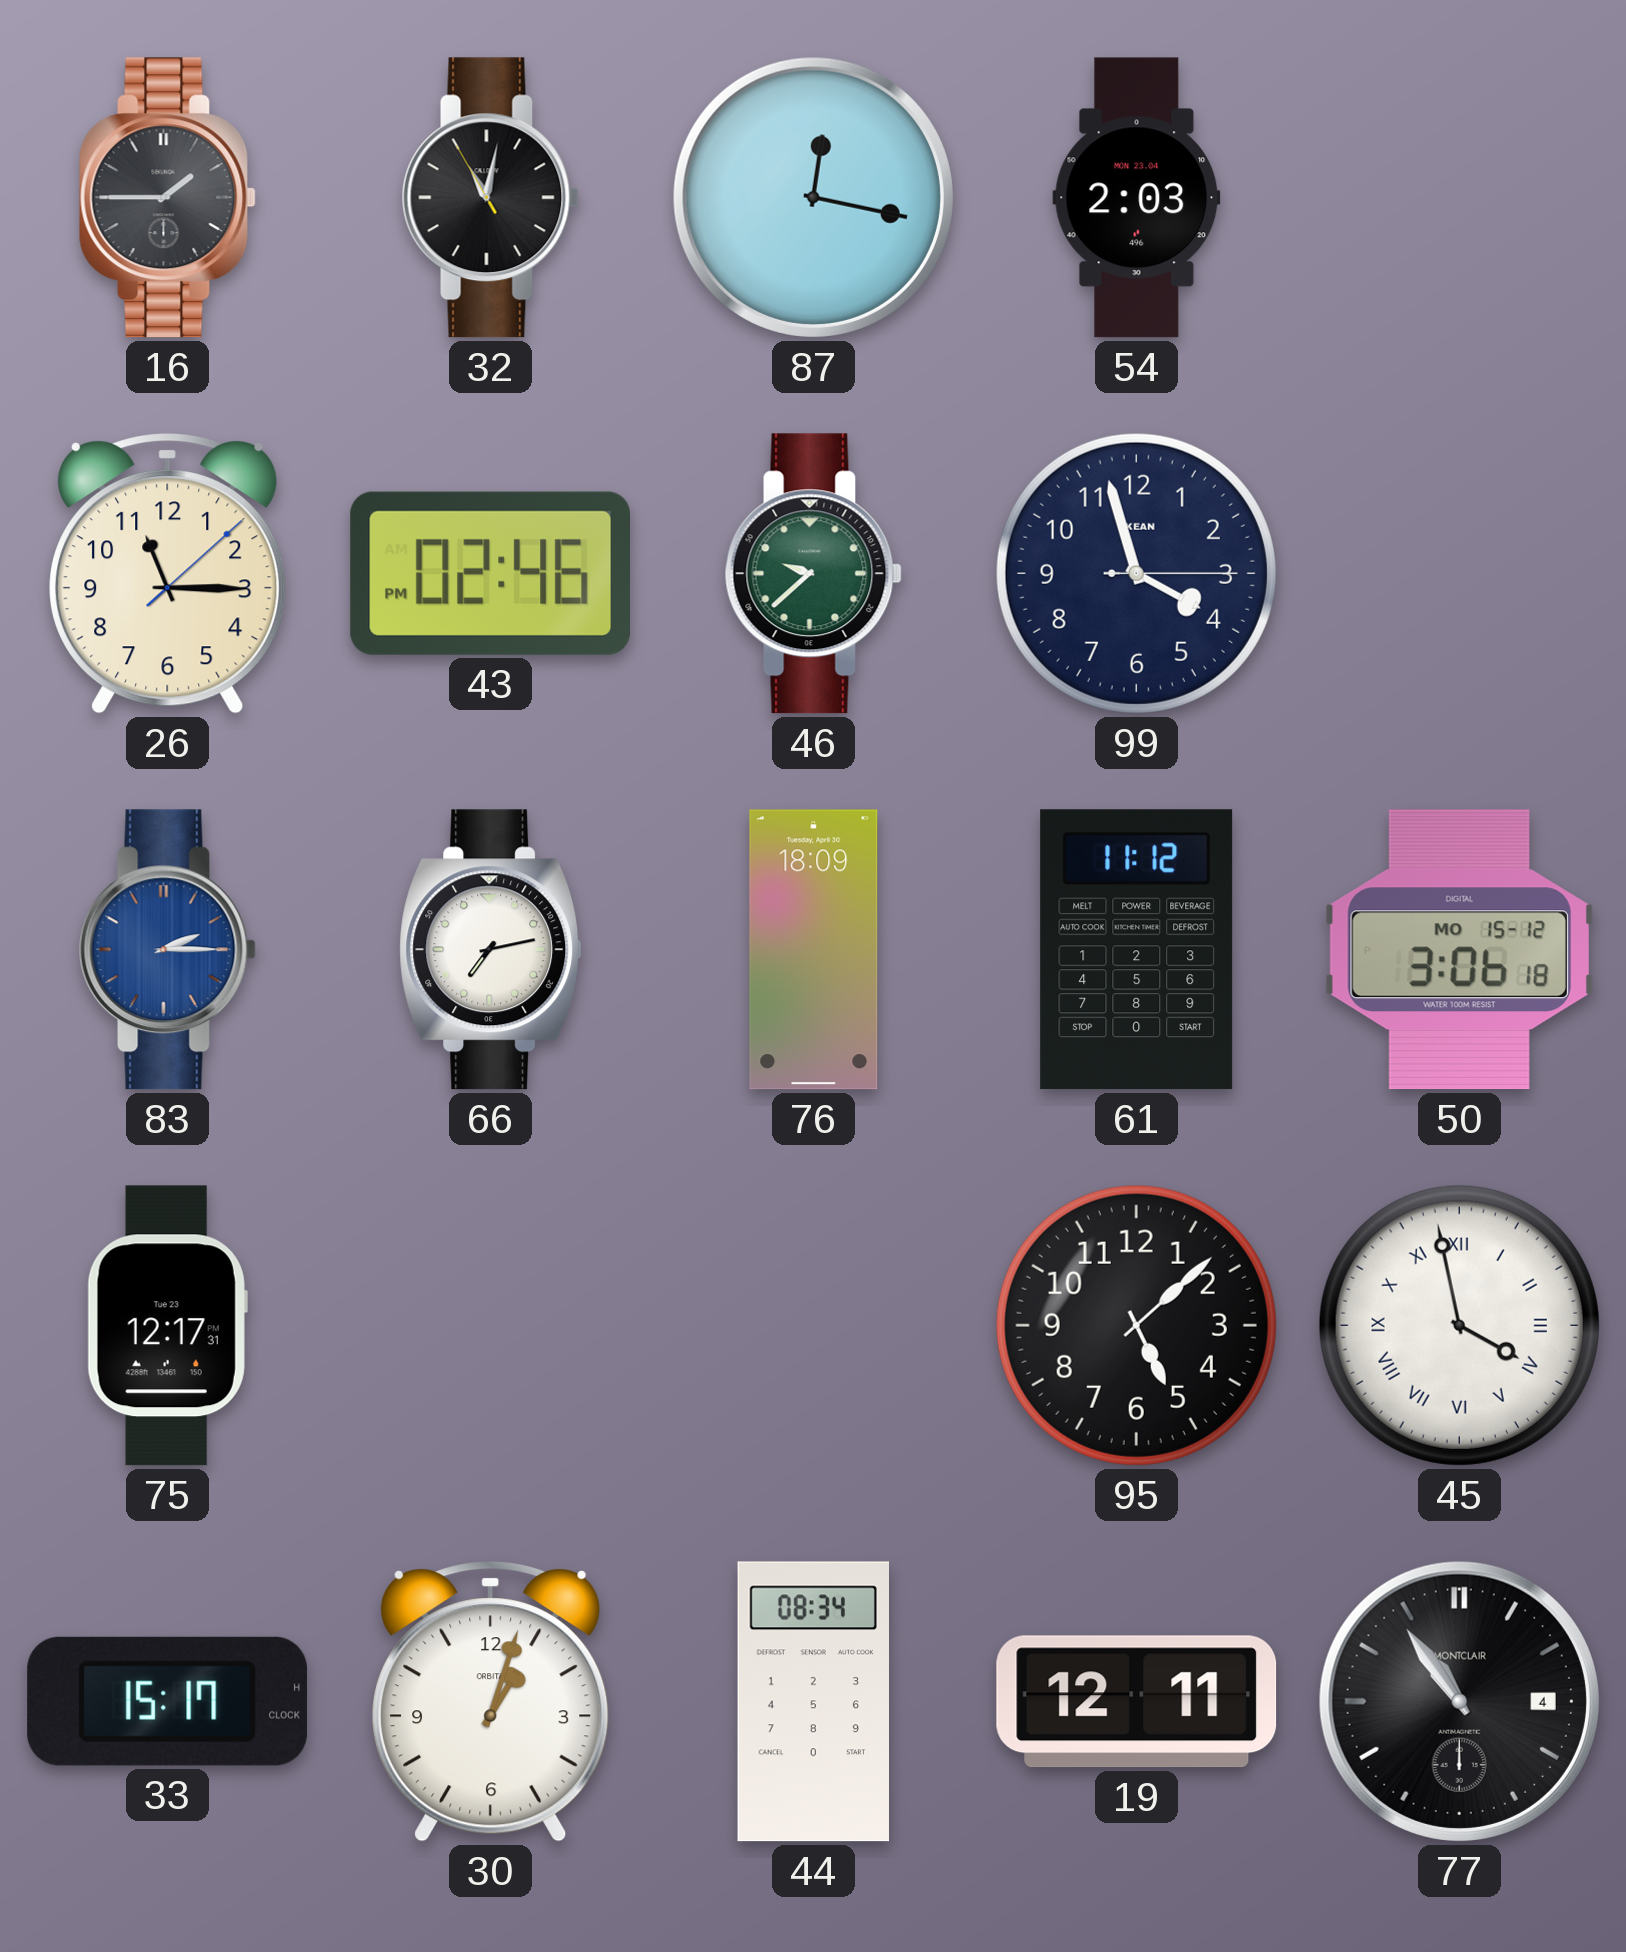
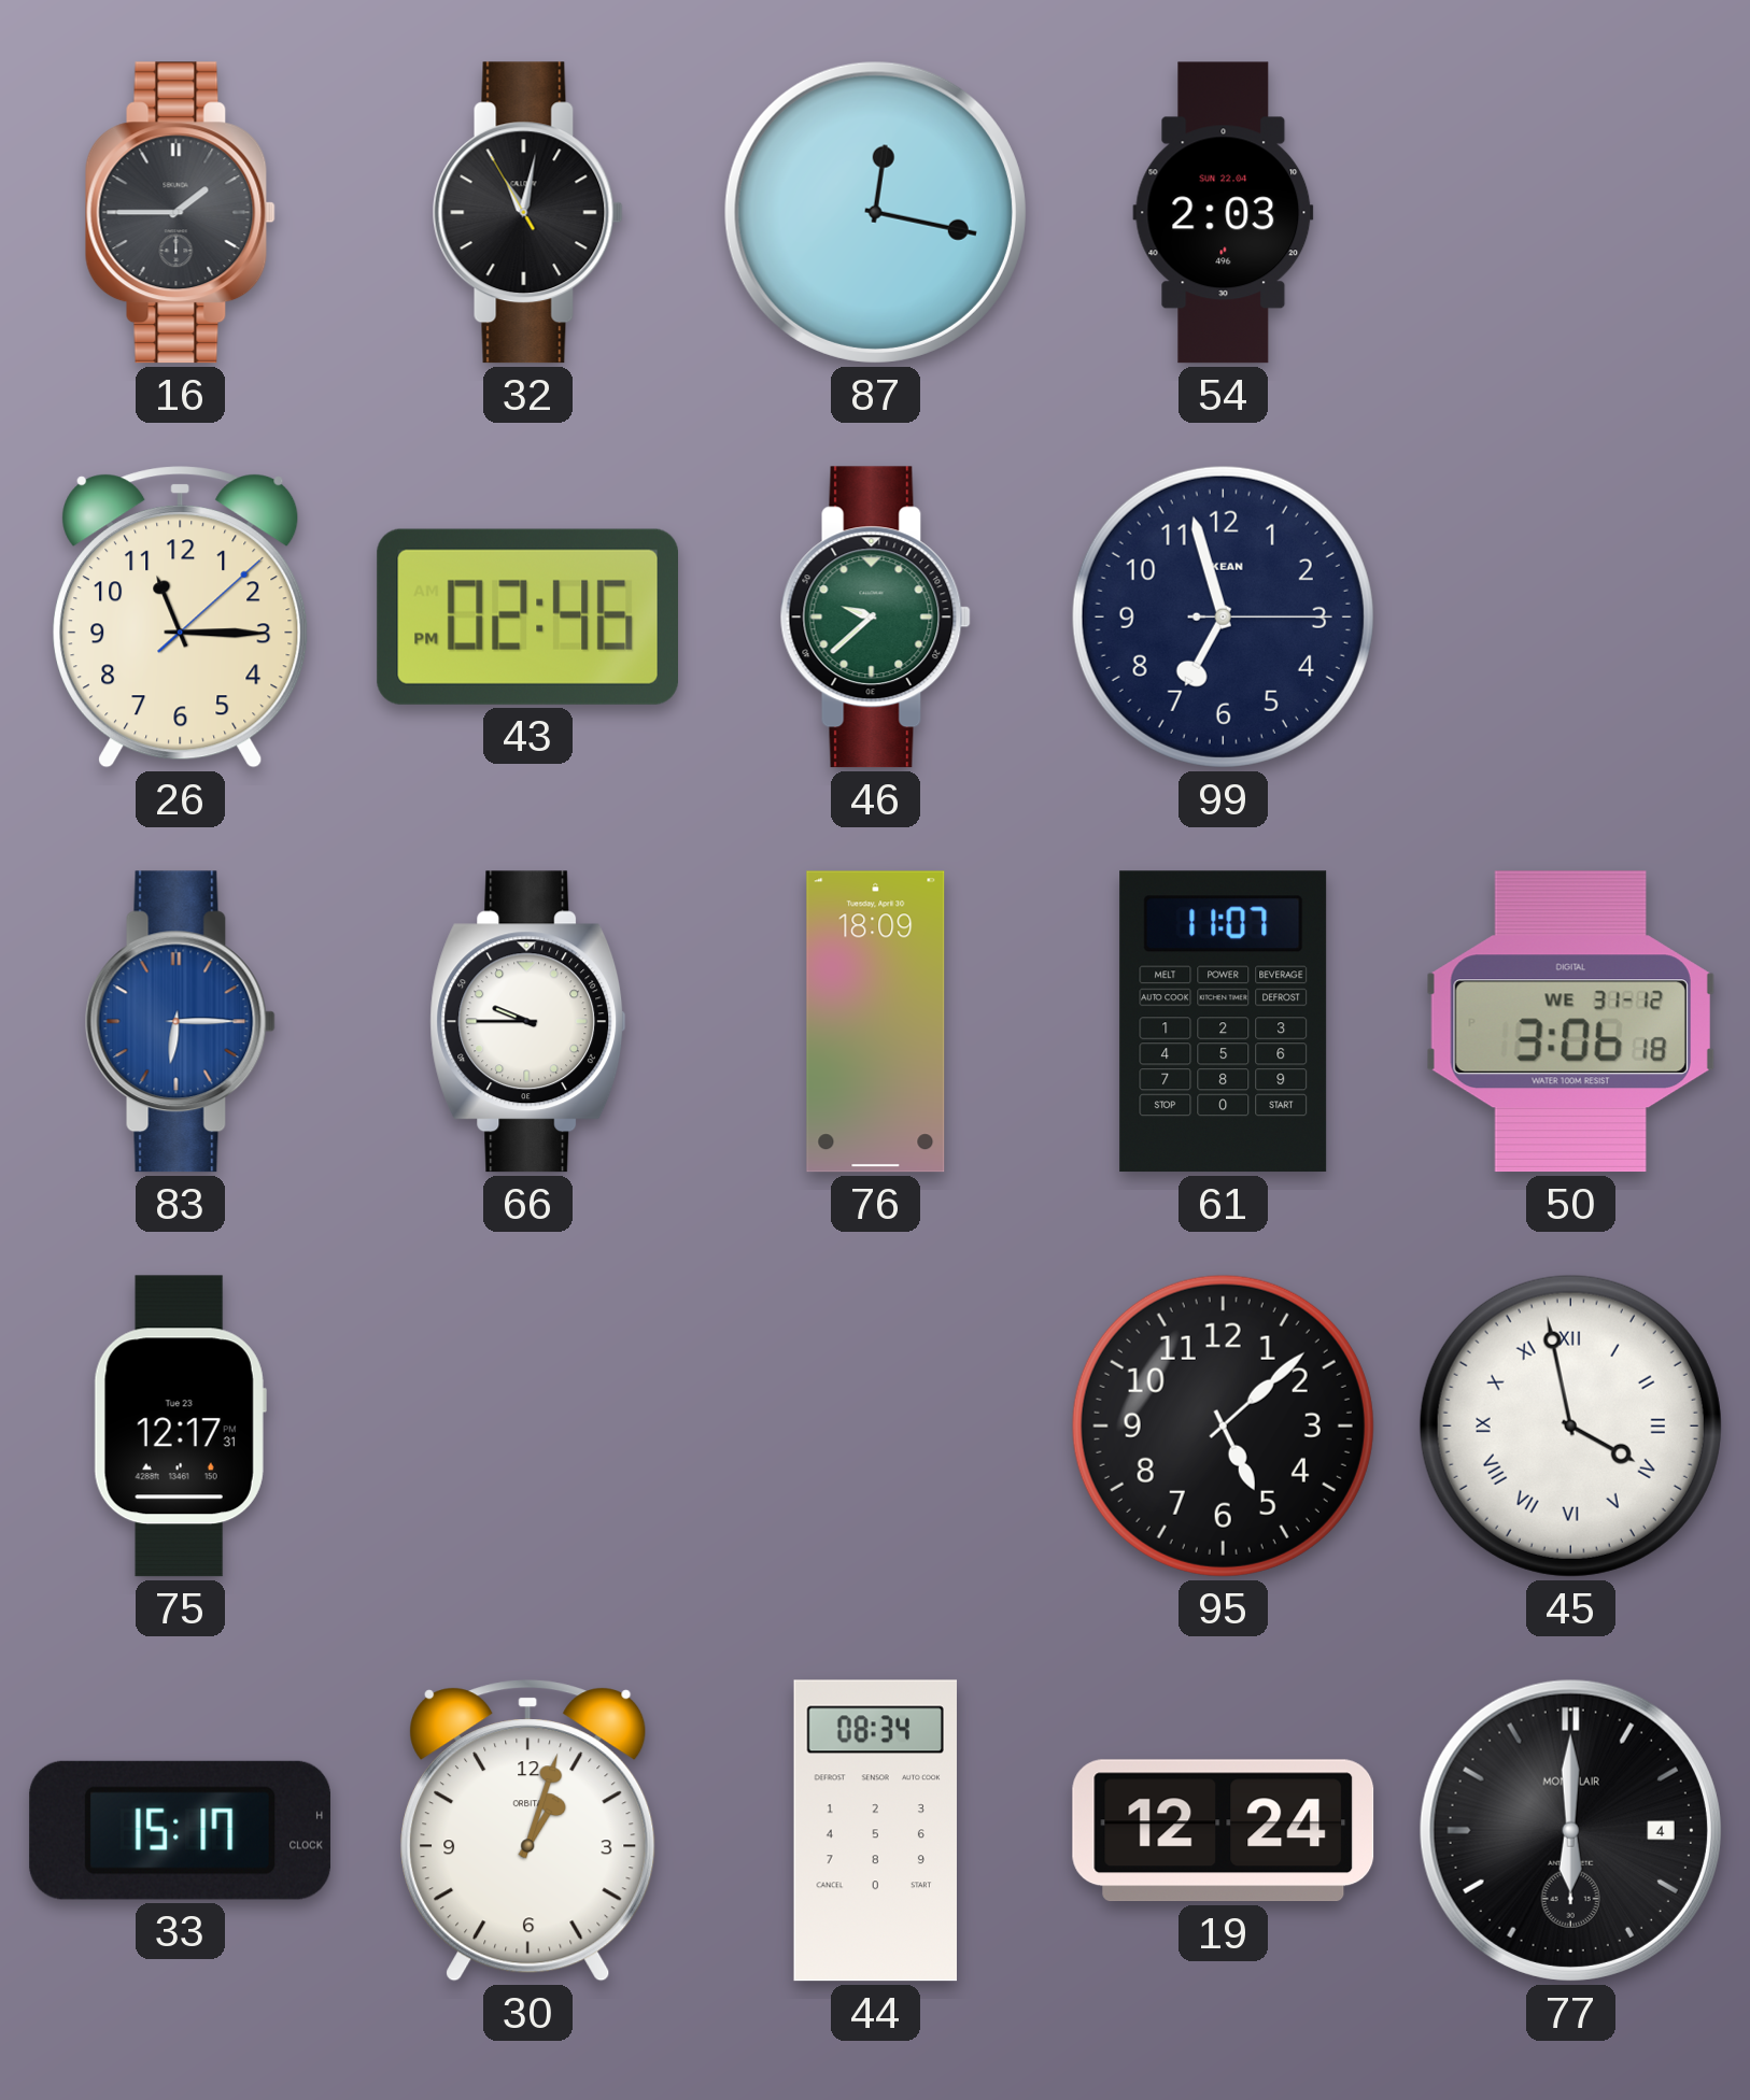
54 date: MON 23.04 -> SUN 22.04
99: 3:57 -> 6:57
83: 2:15 -> 6:15
66: 7:13 -> 9:45
61: 11:12 -> 11:07
50 date: MO 15-12 -> WE 31-12
19: 12:11 -> 12:24
77: 10:54 -> 6:00
